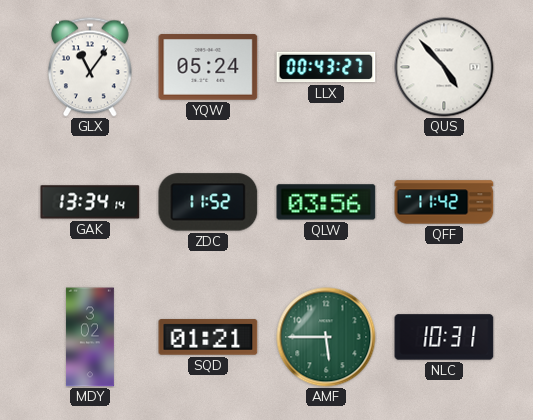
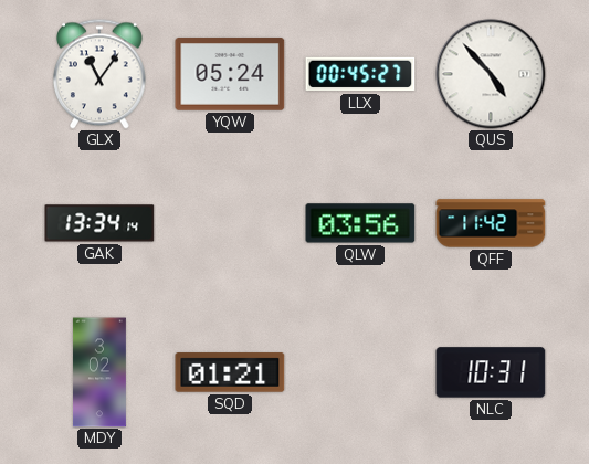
LLX: 00:43 -> 00:45
ZDC: 11:52 -> none
AMF: 5:45 -> none
